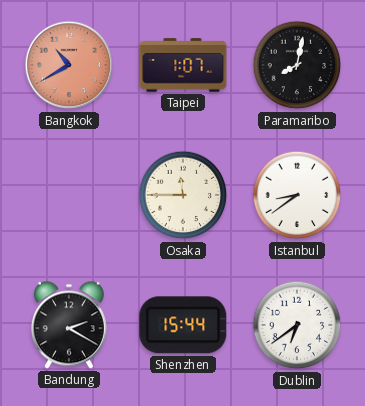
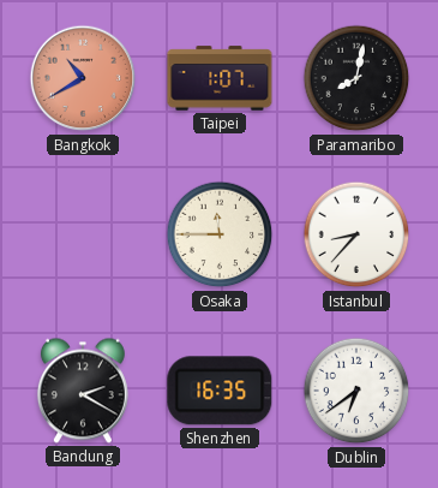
Istanbul: 8:39 -> 8:37
Shenzhen: 15:44 -> 16:35
